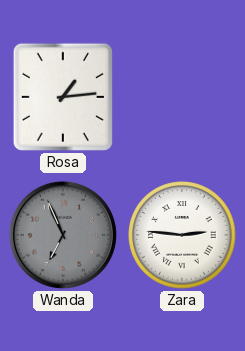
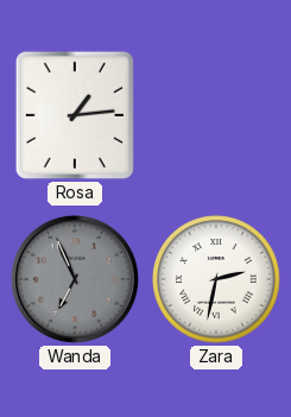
Zara: 2:46 -> 2:32
